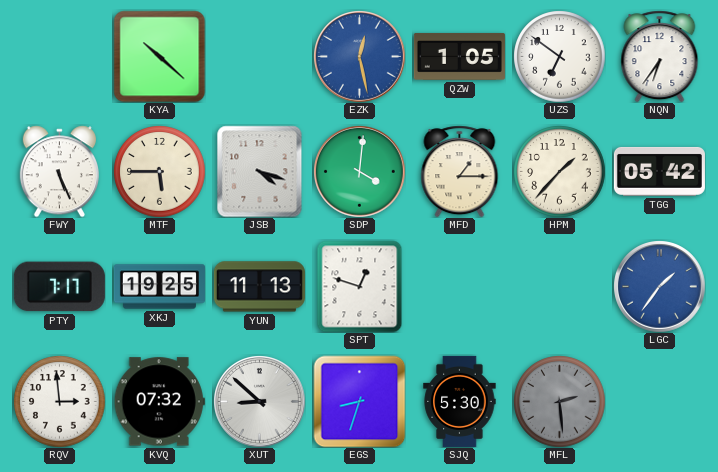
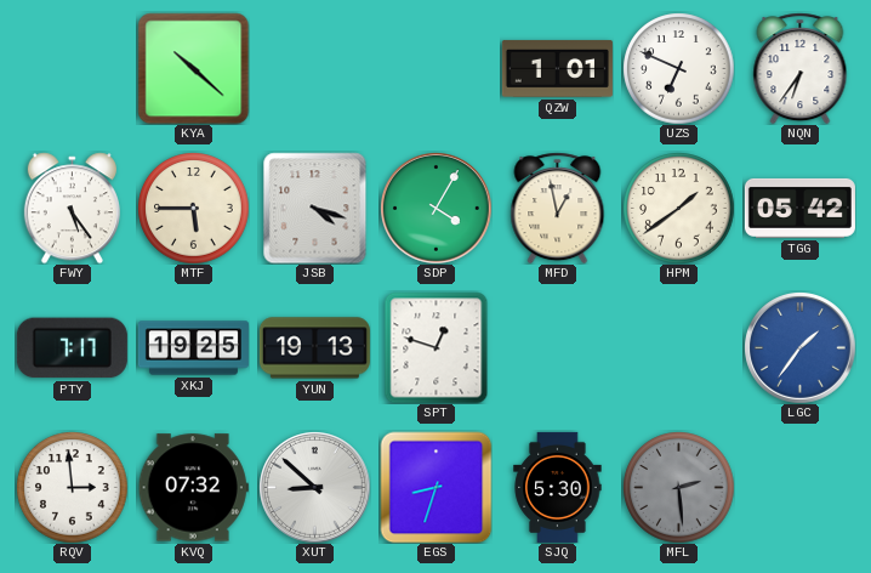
EZK: 12:28 -> none
QZW: 1:05 -> 1:01
UZS: 6:51 -> 6:49
FWY: 5:26 -> 5:24
SDP: 4:01 -> 4:05
MFD: 1:15 -> 12:58
HPM: 1:37 -> 1:39
YUN: 11:13 -> 19:13
